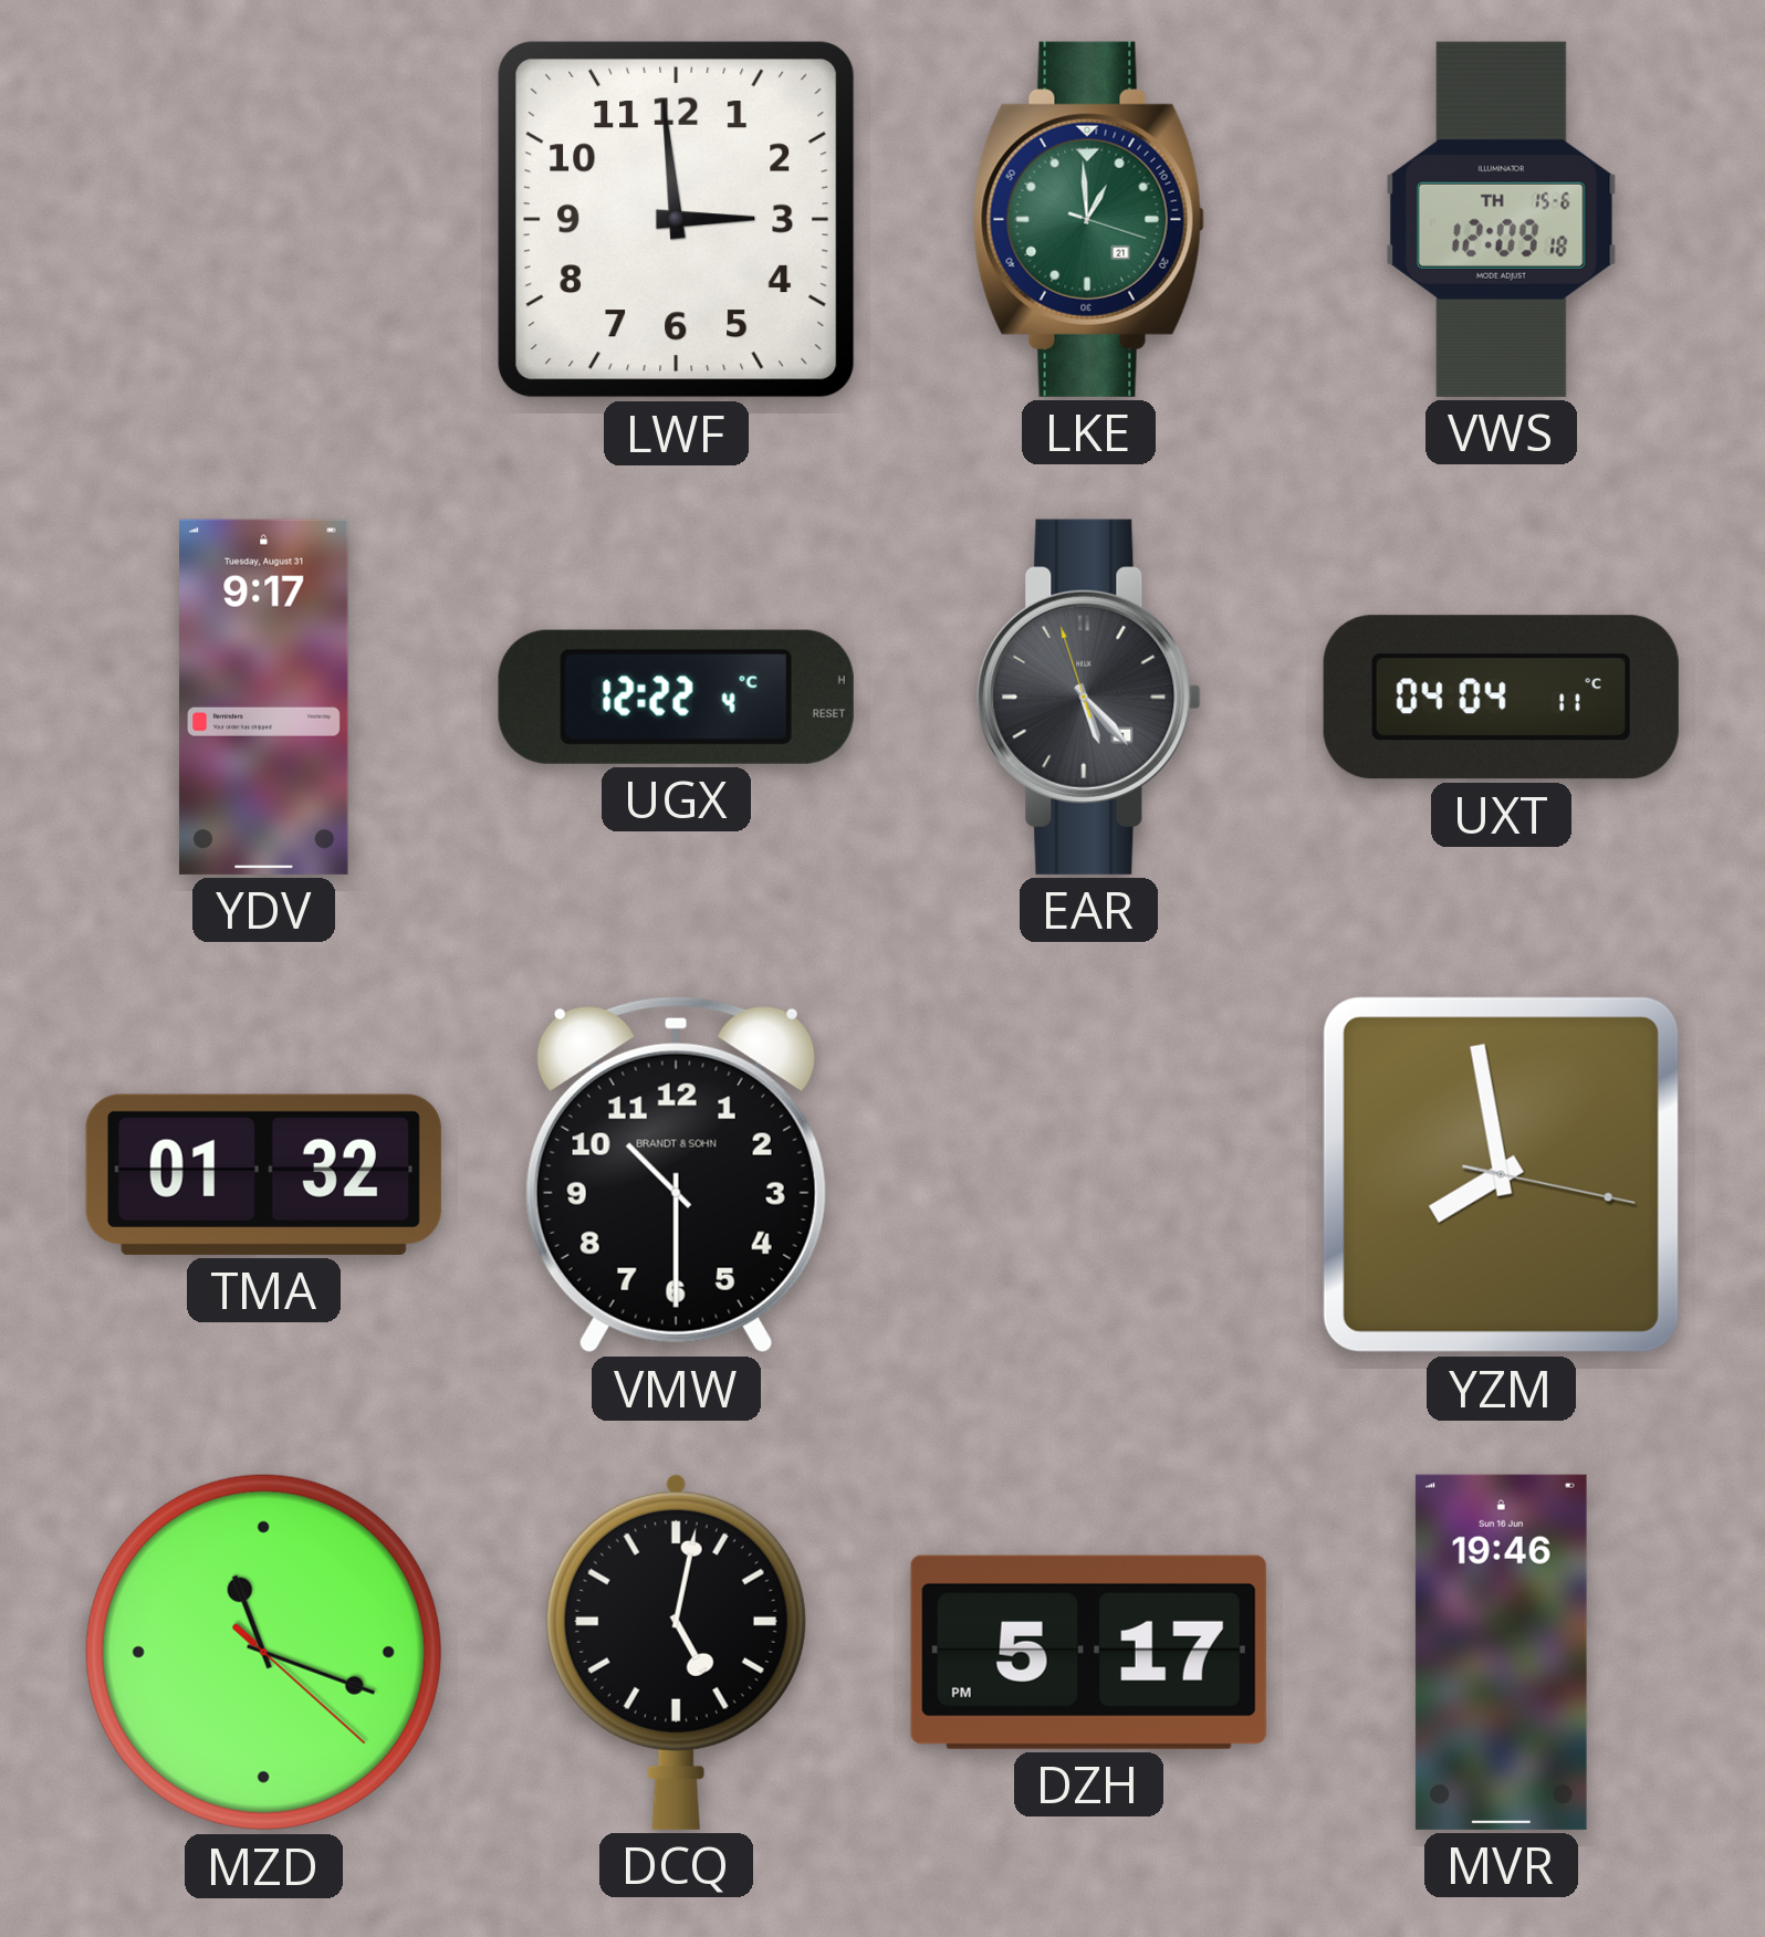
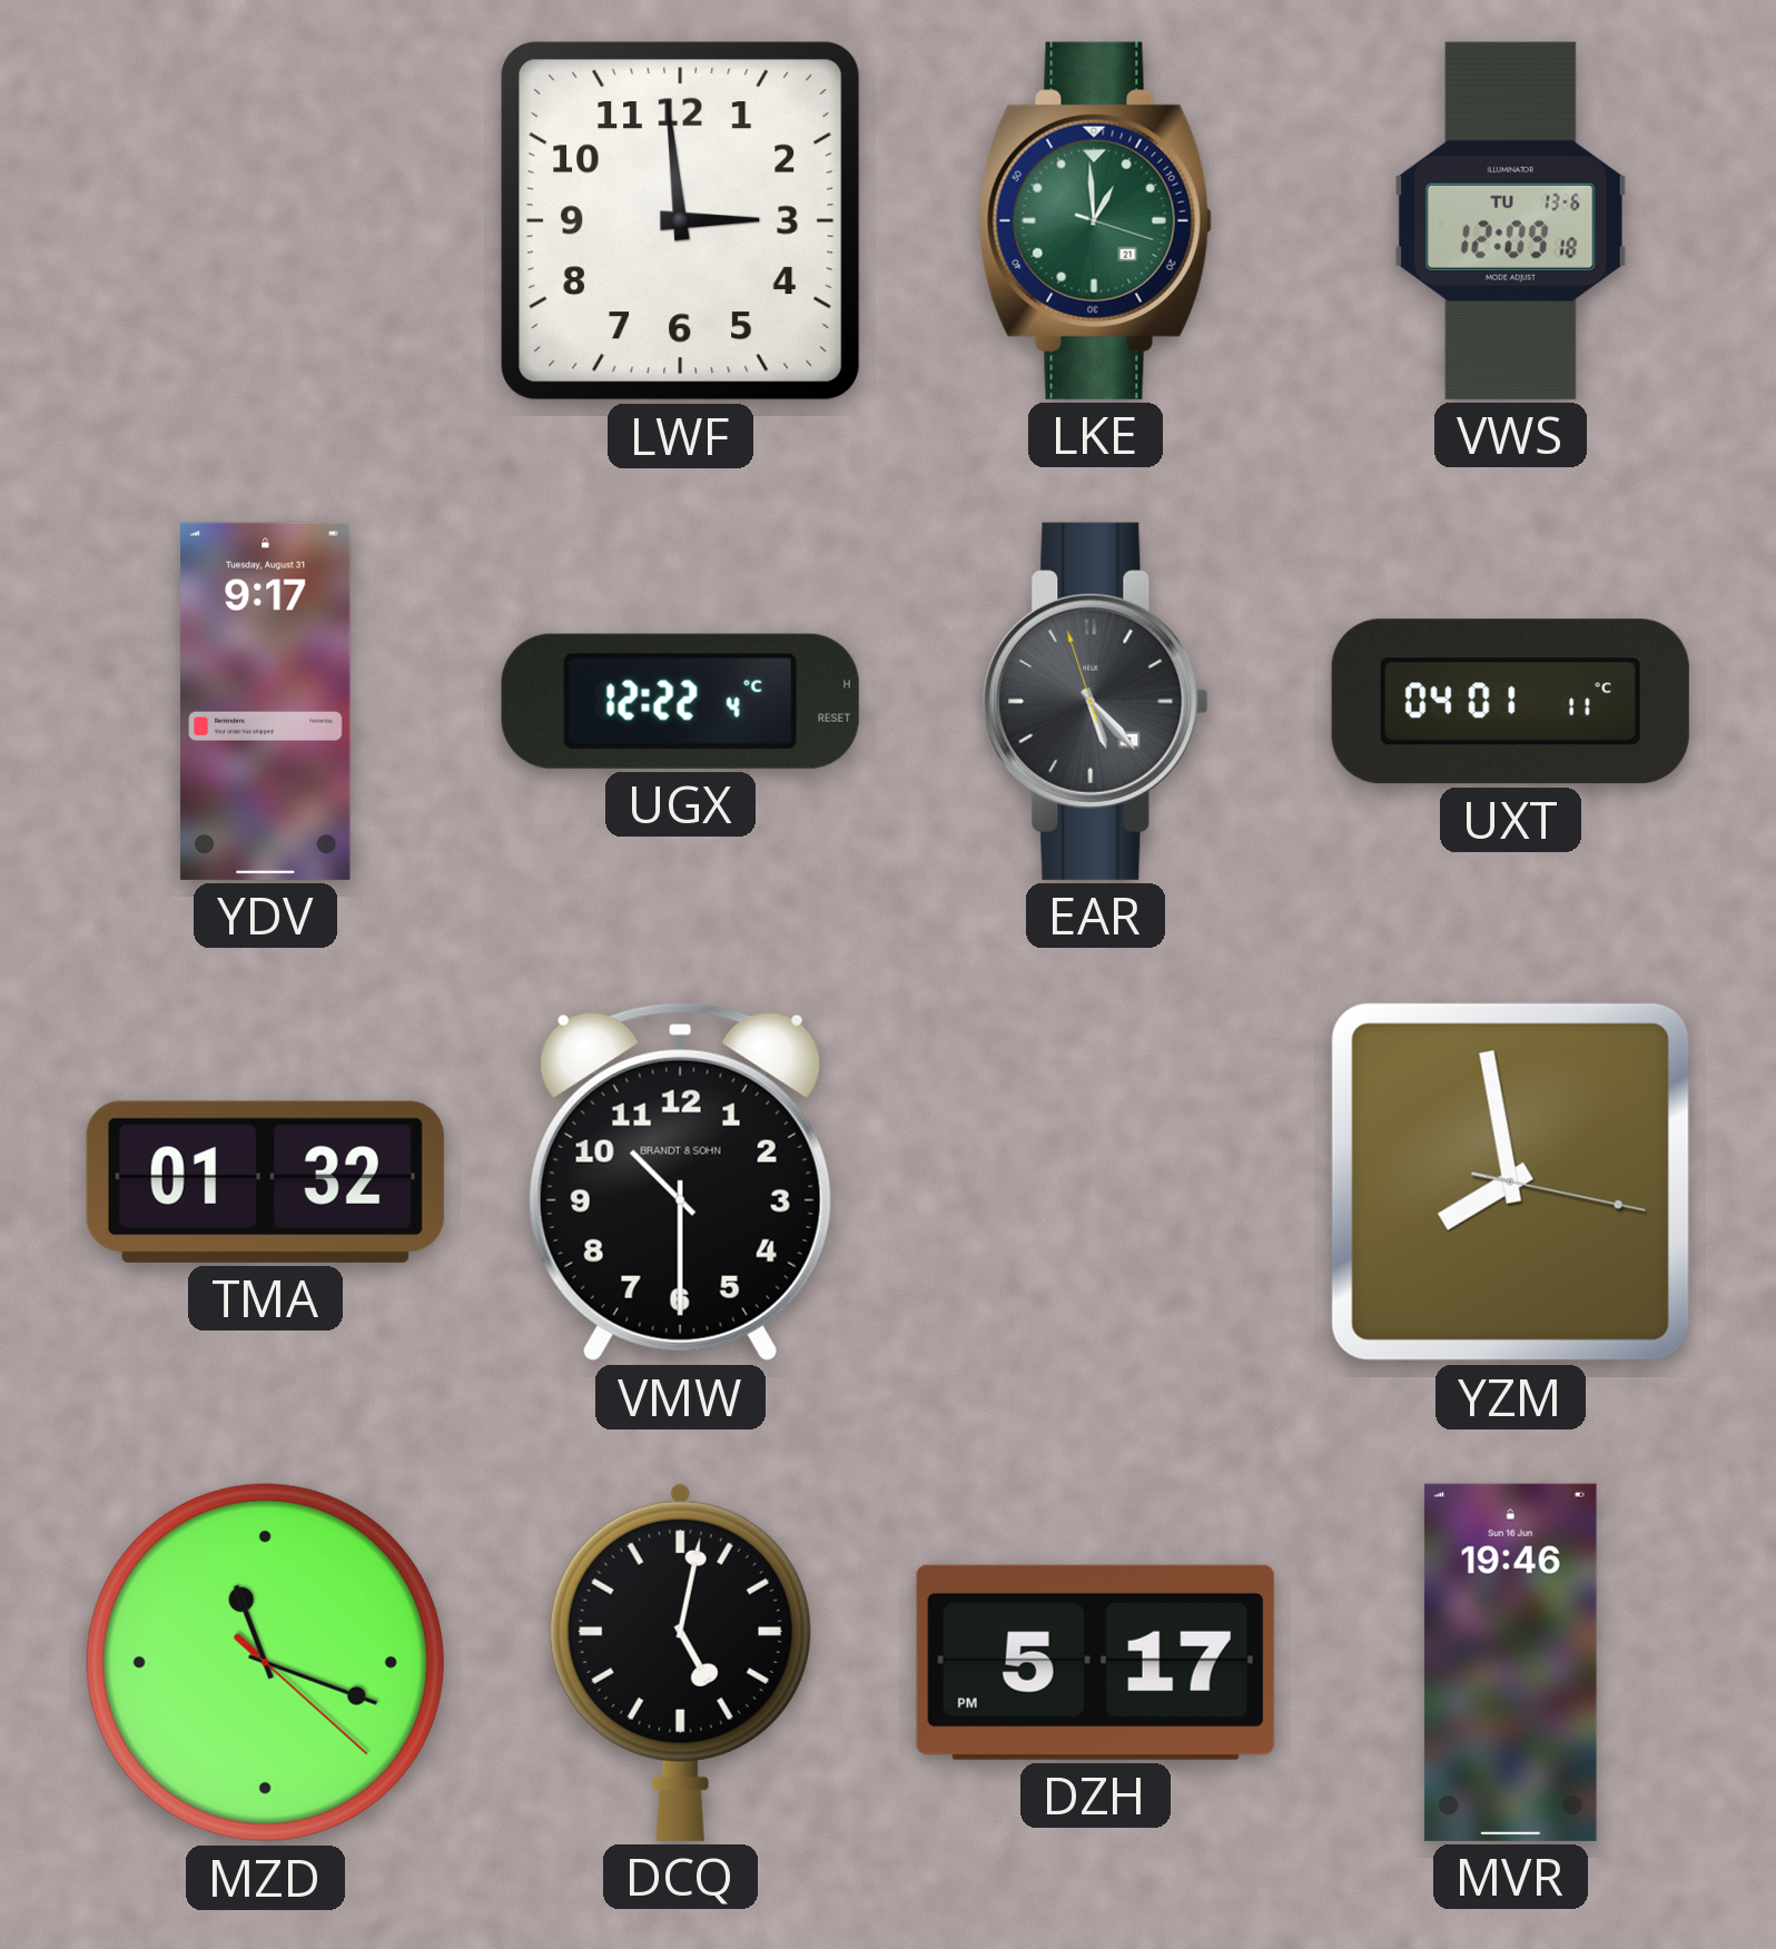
VWS date: TH 15-6 -> TU 13-6
UXT: 04:04 -> 04:01
